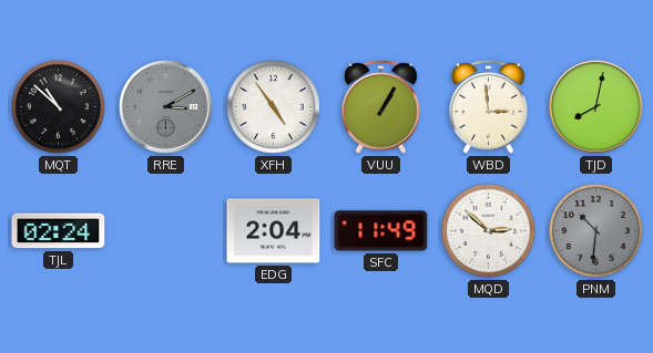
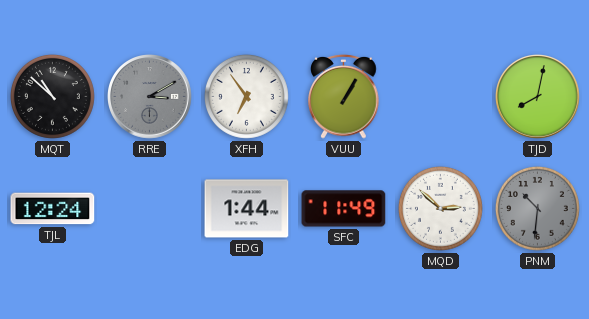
XFH: 4:54 -> 6:54
WBD: 2:59 -> none
TJL: 02:24 -> 12:24
EDG: 2:04 -> 1:44
